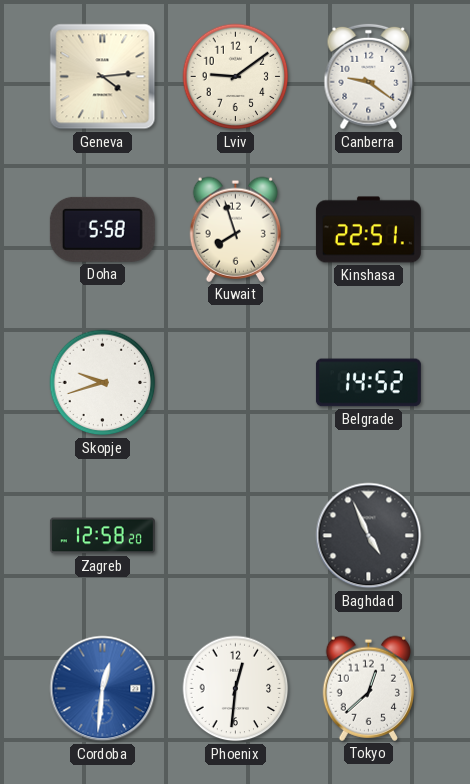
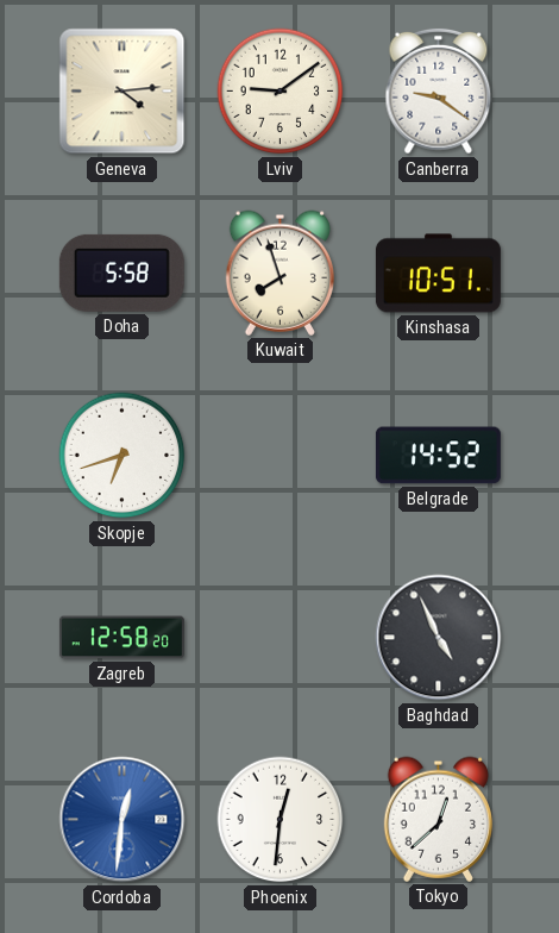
Kinshasa: 22:51 -> 10:51
Skopje: 9:42 -> 6:42
